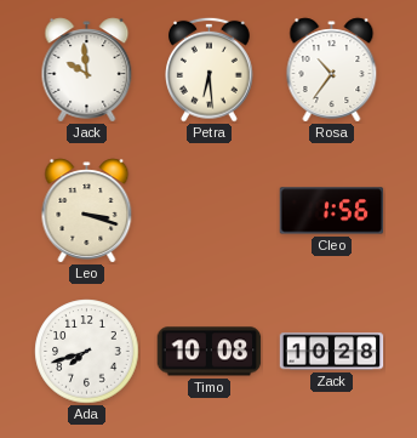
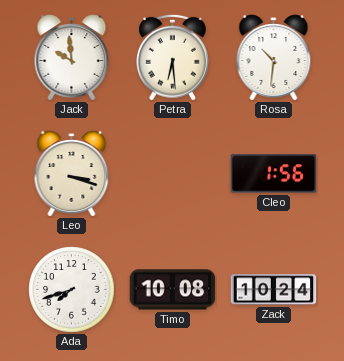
Rosa: 10:36 -> 10:31
Zack: 10:28 -> 10:24
